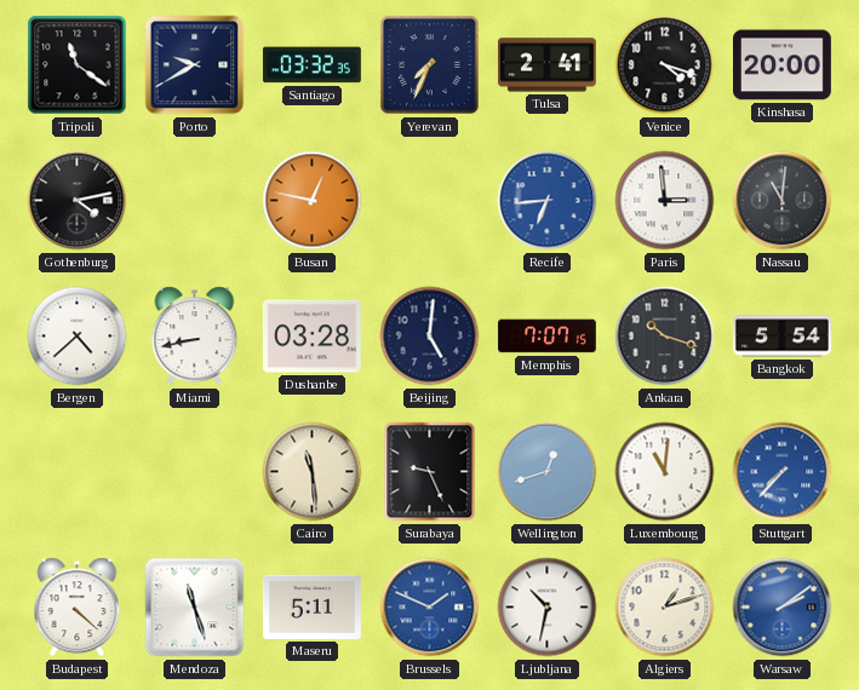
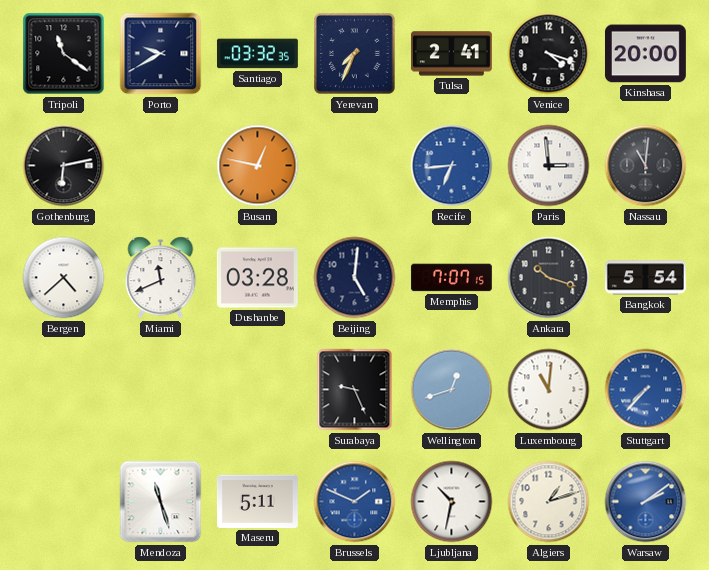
Gothenburg: 4:13 -> 6:13
Miami: 8:43 -> 11:41
Cairo: 11:29 -> none
Budapest: 4:22 -> none
